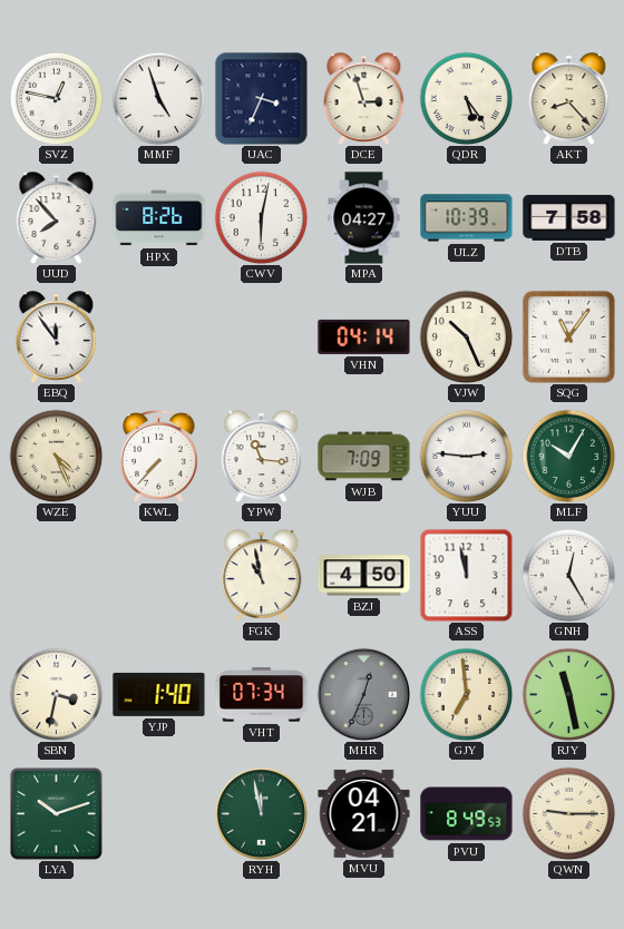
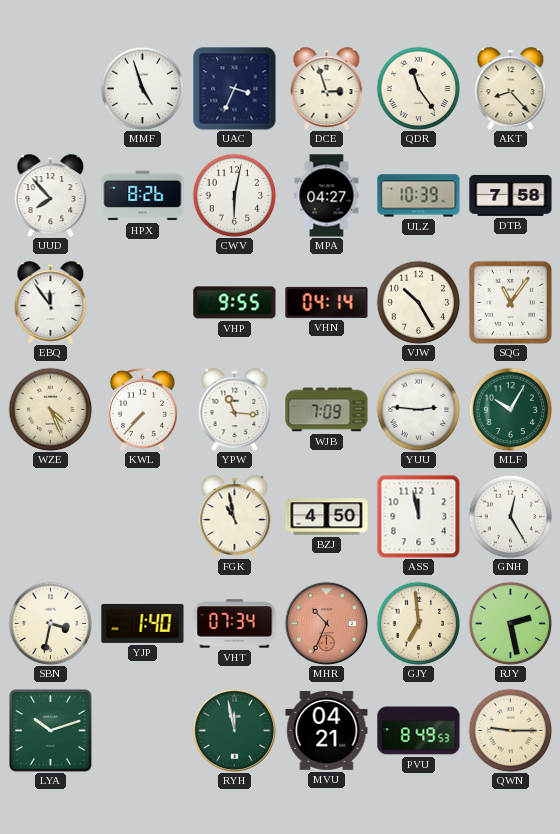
SVZ: 12:47 -> none
QDR: 5:24 -> 11:24
VHP: none -> 9:55
VJW: 10:26 -> 10:25
MHR: 12:34 -> 10:34
MHR dial: grey -> salmon
RJY: 11:28 -> 2:28
